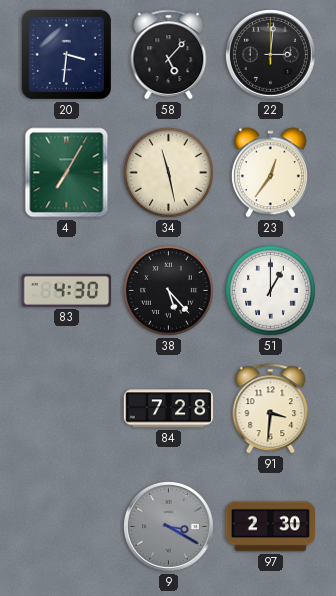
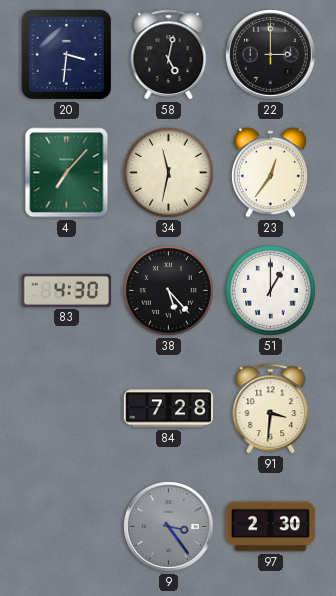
58: 5:07 -> 5:02
22: 3:01 -> 3:00
4: 7:05 -> 7:07
34: 11:28 -> 11:32
9: 3:20 -> 3:24
